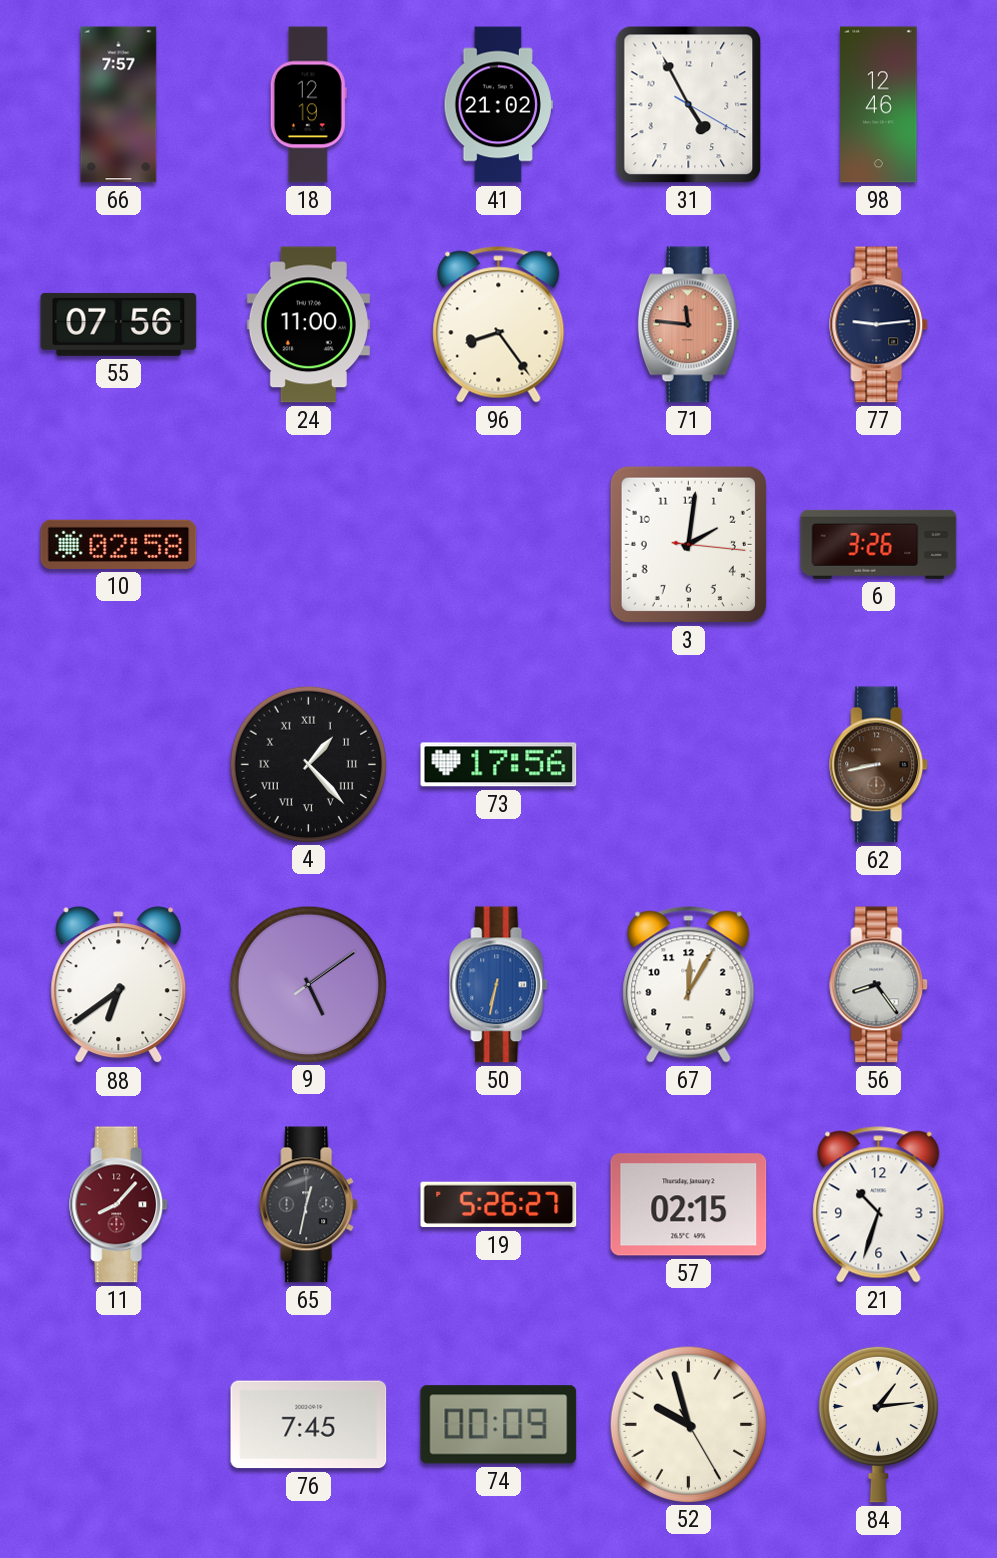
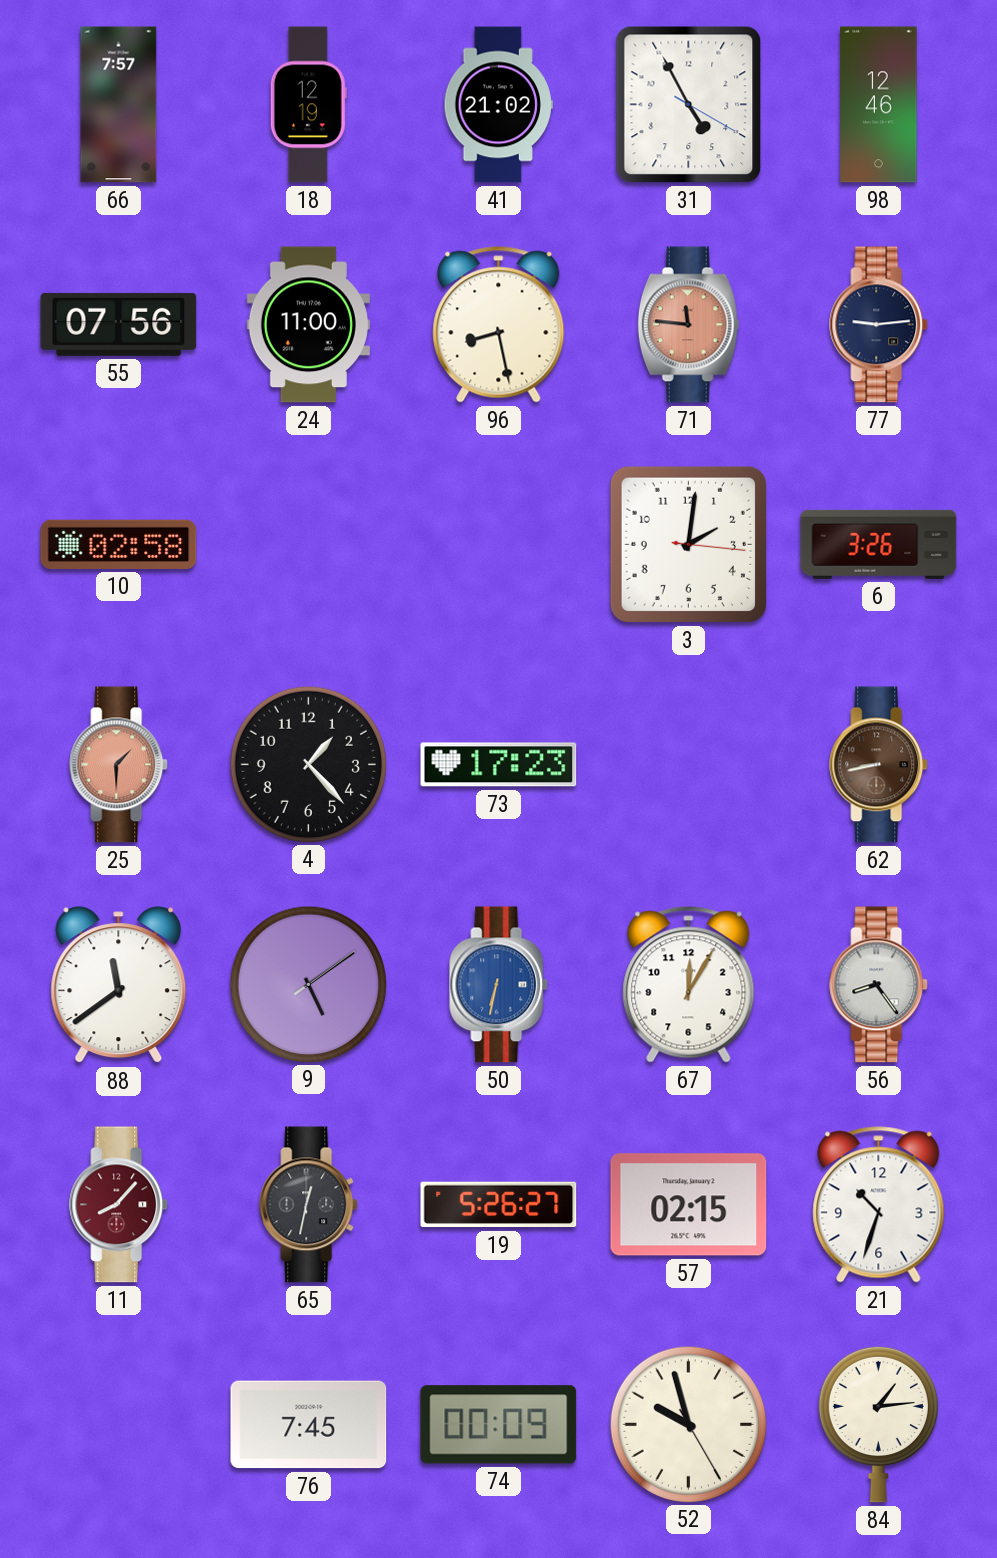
96: 8:24 -> 8:28
25: none -> 1:30
4 numerals: Roman -> Arabic
73: 17:56 -> 17:23
88: 6:39 -> 11:39
